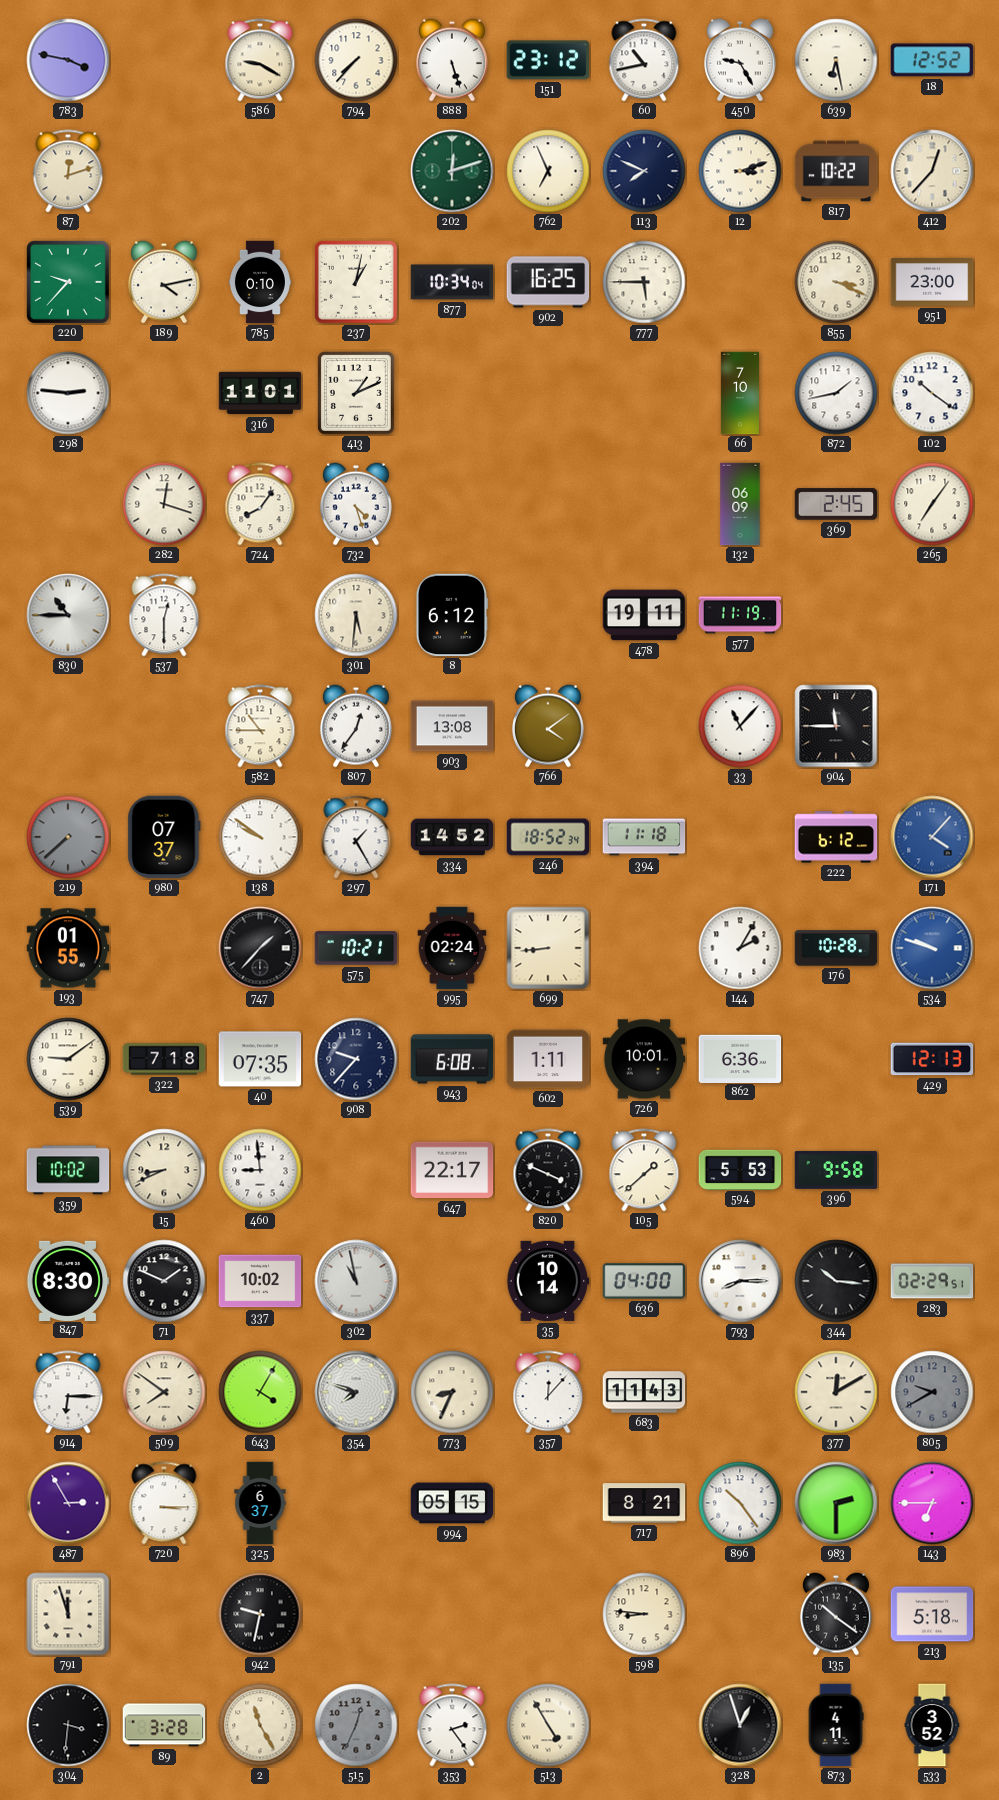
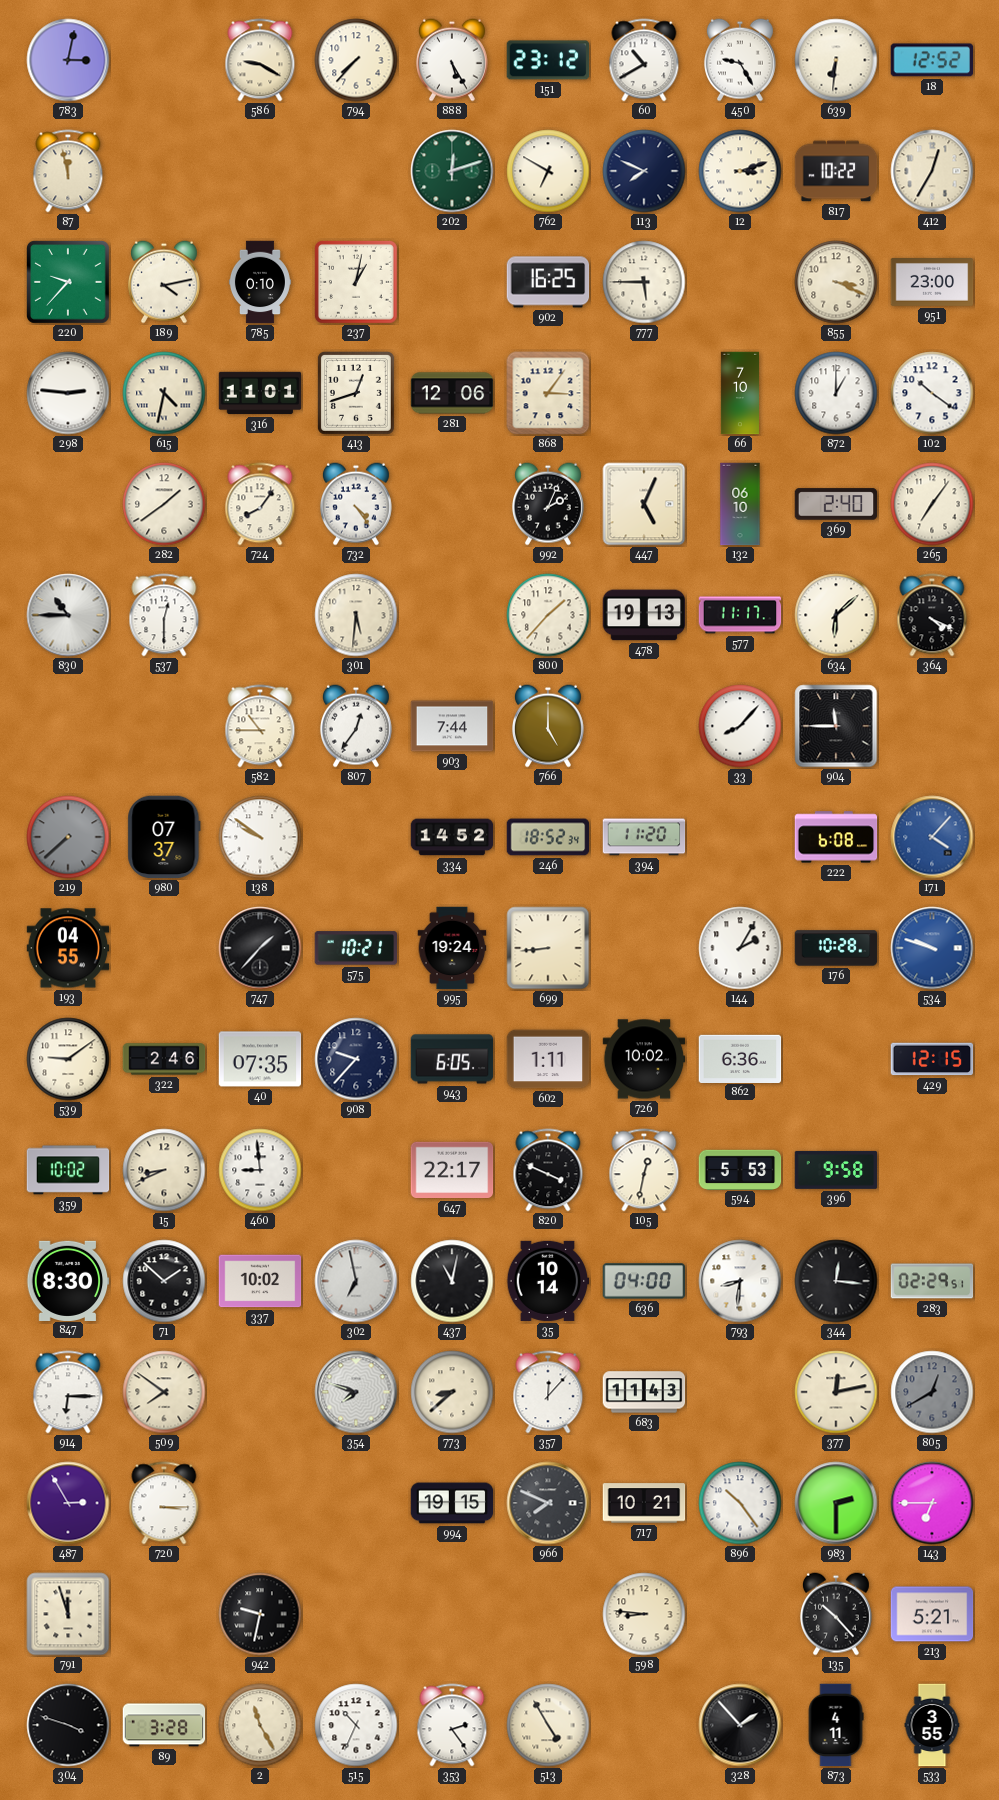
783: 3:47 -> 3:02
888: 5:27 -> 5:25
60: 10:43 -> 10:40
639: 6:28 -> 6:31
87: 12:12 -> 11:58
762: 6:56 -> 6:50
412: 12:37 -> 12:35
877: 10:34 -> none
615: none -> 4:32
413: 1:11 -> 12:42
281: none -> 12:06
868: none -> 3:06
872: 1:43 -> 1:00
282: 12:18 -> 1:39
732: 4:27 -> 4:24
992: none -> 2:04
447: none -> 5:04
132: 06:09 -> 06:10
369: 2:45 -> 2:40
8: 6:12 -> none
800: none -> 1:37
478: 19:11 -> 19:13
577: 11:19 -> 11:17
634: none -> 6:08
364: none -> 4:19
903: 13:08 -> 7:44
766: 4:09 -> 5:00
33: 11:07 -> 8:07
297: 1:25 -> none
394: 11:18 -> 11:20
222: 6:12 -> 6:08
193: 01:55 -> 04:55
995: 02:24 -> 19:24
322: 7:18 -> 2:46
943: 6:08 -> 6:05
726: 10:01 -> 10:02
429: 12:13 -> 12:15
105: 1:38 -> 12:32
71: 1:49 -> 1:52
302: 10:58 -> 6:58
437: none -> 11:02
793: 8:15 -> 8:31
344: 10:16 -> 12:16
643: 4:05 -> none
773: 8:34 -> 8:38
377: 12:10 -> 12:13
805: 9:40 -> 12:40
325: 6:37 -> none
994: 05:15 -> 19:15
966: none -> 7:49
717: 8:21 -> 10:21
135: 10:21 -> 10:23
213: 5:18 -> 5:21
304: 3:31 -> 3:48
515: 12:34 -> 10:34
515 dial: grey -> white
328: 12:57 -> 1:53
533: 3:52 -> 3:55
